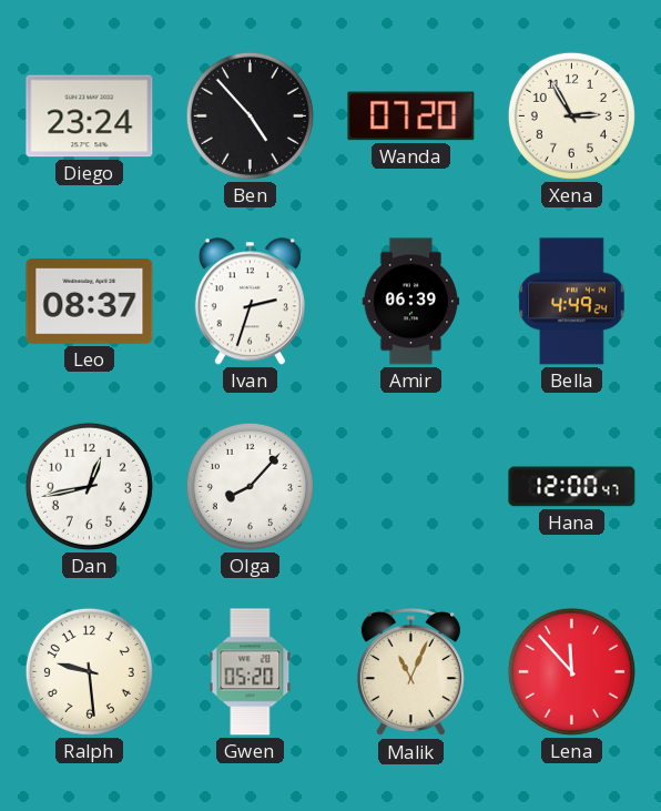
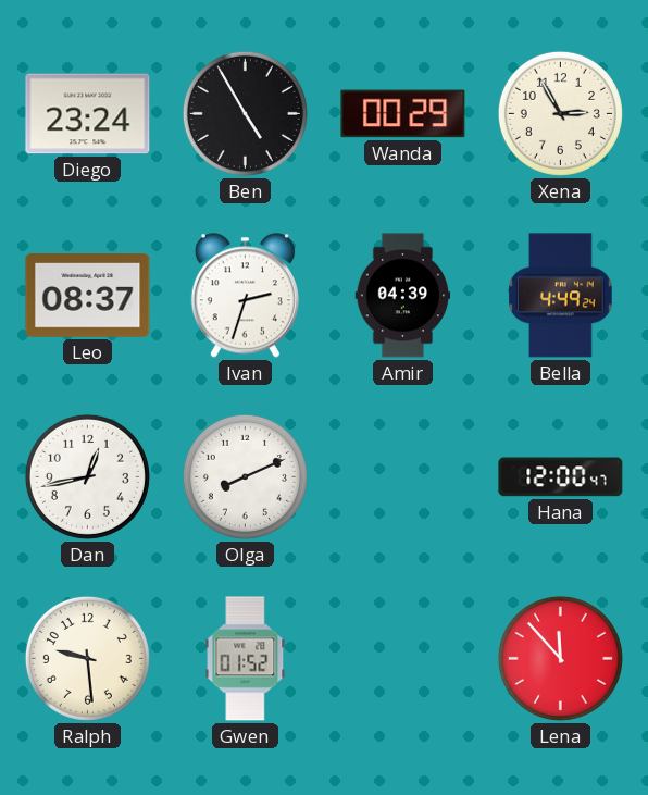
Ben: 4:53 -> 4:55
Wanda: 07:20 -> 00:29
Amir: 06:39 -> 04:39
Olga: 8:07 -> 8:11
Gwen: 05:20 -> 01:52
Malik: 11:04 -> none
